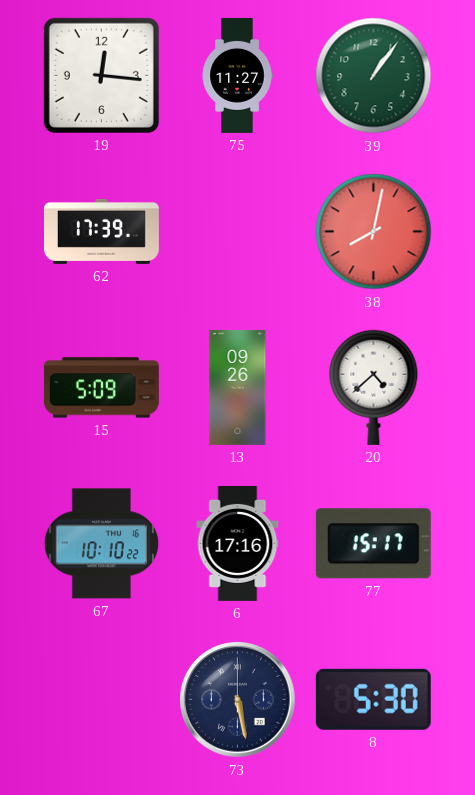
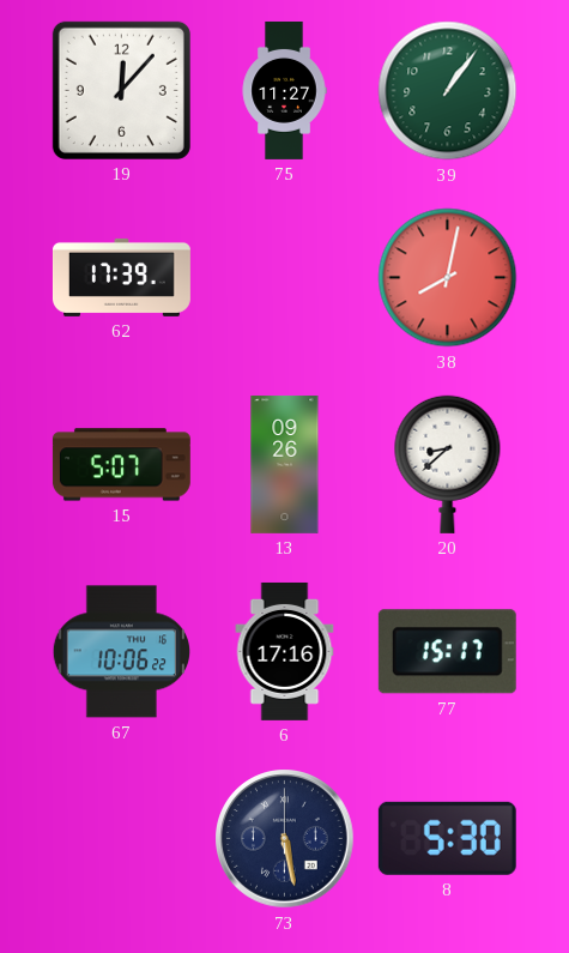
19: 12:16 -> 12:07
15: 5:09 -> 5:07
20: 4:38 -> 8:38
67: 10:10 -> 10:06
